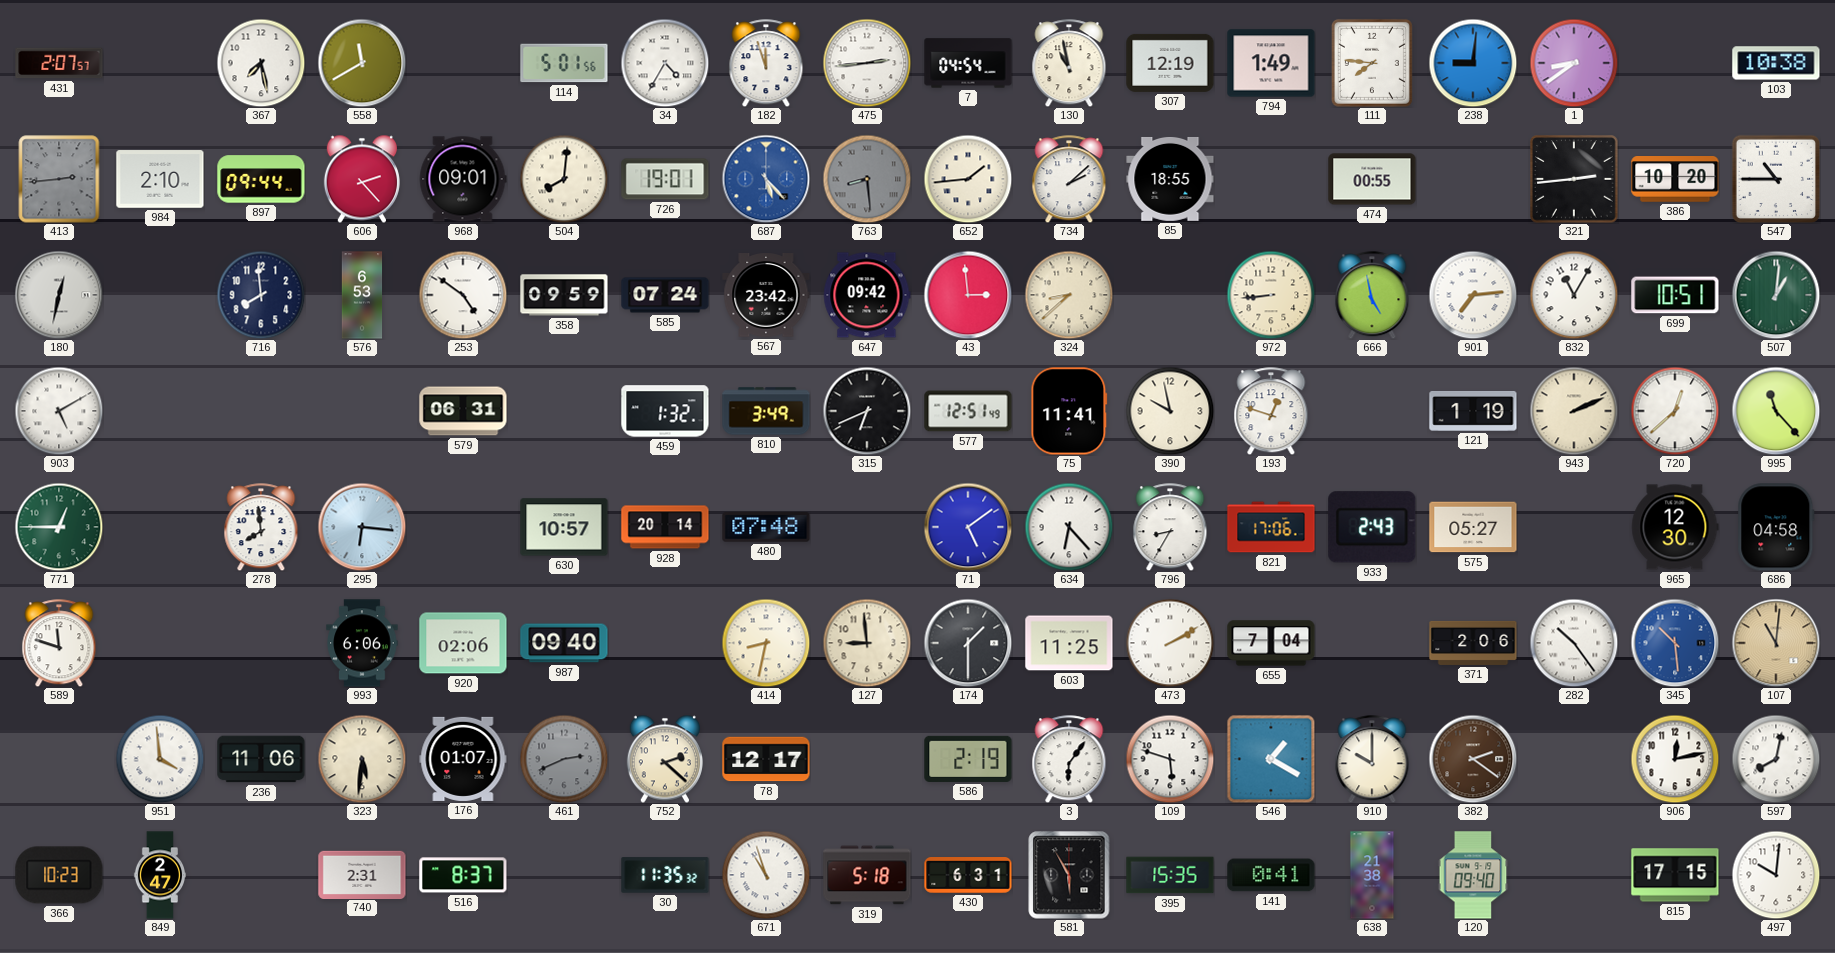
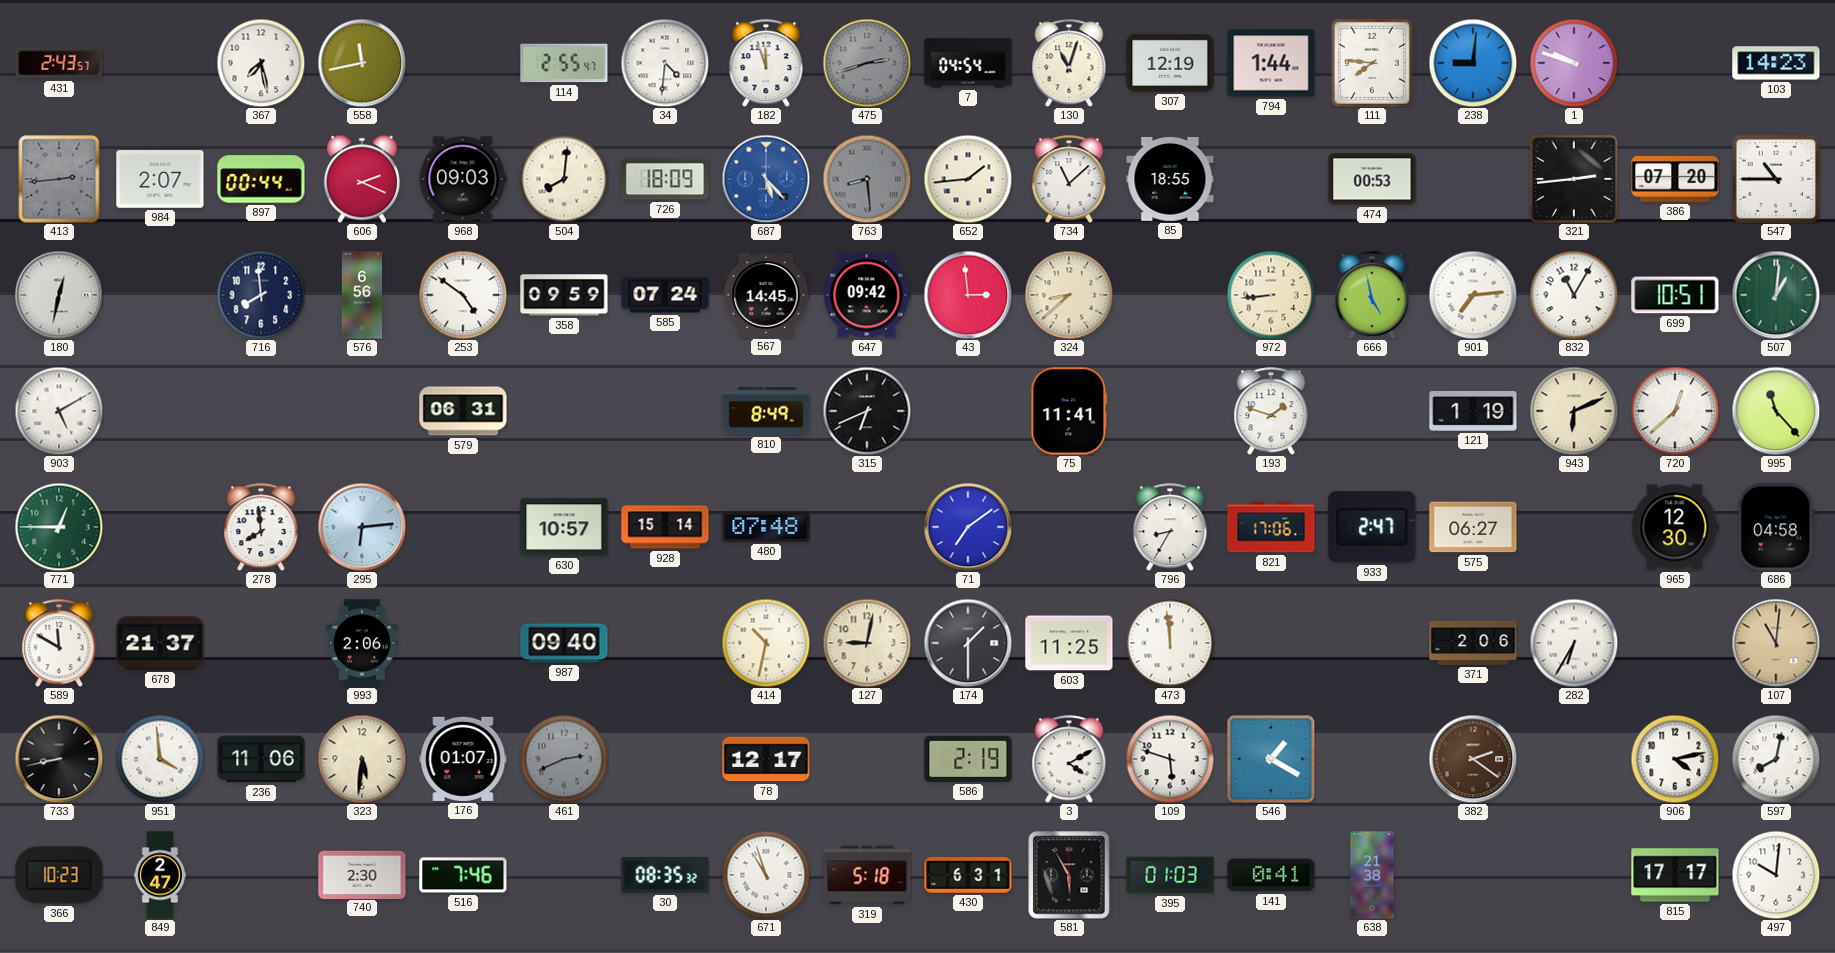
431: 2:07 -> 2:43
558: 11:40 -> 11:43
114: 5:01 -> 2:55
34: 4:35 -> 4:31
475: 2:44 -> 2:42
475 dial: white -> grey
130: 10:58 -> 11:03
794: 1:49 -> 1:44
1: 8:39 -> 9:48
103: 10:38 -> 14:23
984: 2:10 -> 2:07
897: 09:44 -> 00:44
606: 2:23 -> 2:19
968: 09:01 -> 09:03
726: 19:01 -> 18:09
734: 2:08 -> 11:08
474: 00:55 -> 00:53
386: 10:20 -> 07:20
576: 6:53 -> 6:56
567: 23:42 -> 14:45
459: 1:32 -> none
810: 3:49 -> 8:49
577: 12:51 -> none
390: 9:58 -> none
193: 12:48 -> 1:48
943: 2:11 -> 6:11
295: 6:16 -> 6:14
928: 20:14 -> 15:14
71: 5:09 -> 7:09
634: 6:23 -> none
933: 2:43 -> 2:47
575: 05:27 -> 06:27
589: 11:48 -> 11:50
678: none -> 21:37
993: 6:06 -> 2:06
920: 02:06 -> none
414: 8:32 -> 10:32
127: 8:59 -> 9:02
473: 2:10 -> 11:59
655: 7:04 -> none
282: 10:24 -> 6:35
345: 10:29 -> none
733: none -> 8:43
752: 2:22 -> none
3: 6:06 -> 4:10
910: 10:00 -> none
906: 12:13 -> 4:13
740: 2:31 -> 2:30
516: 8:37 -> 7:46
30: 11:35 -> 08:35
395: 15:35 -> 01:03
120: 09:40 -> none
815: 17:15 -> 17:17
